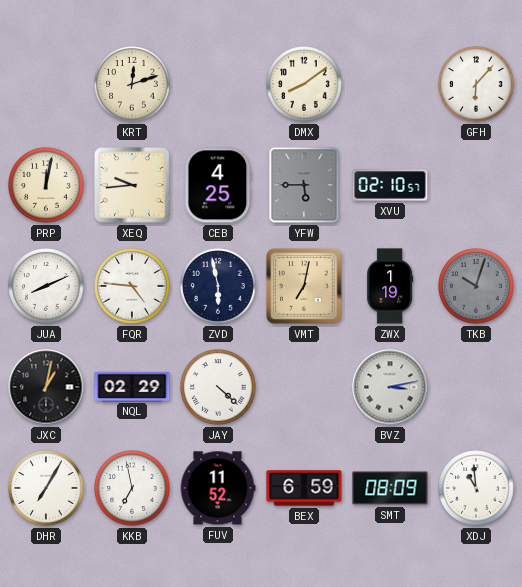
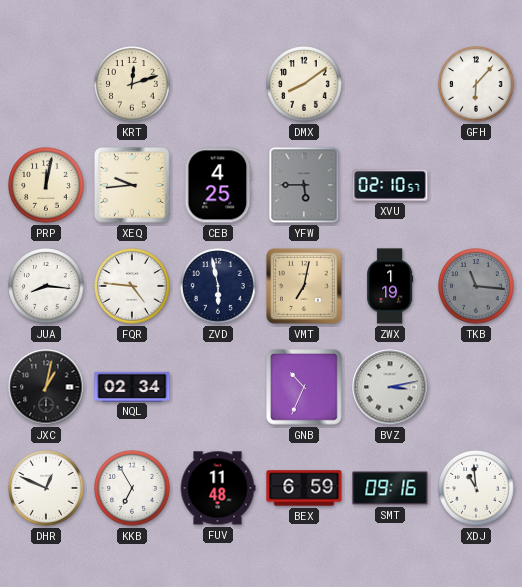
JUA: 8:11 -> 8:16
TKB: 10:03 -> 11:16
NQL: 02:29 -> 02:34
JAY: 4:22 -> none
GNB: none -> 10:34
DHR: 7:05 -> 12:49
KKB: 6:58 -> 6:55
FUV: 11:52 -> 11:48
SMT: 08:09 -> 09:16
